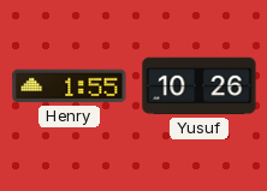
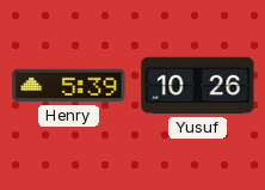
Henry: 1:55 -> 5:39
